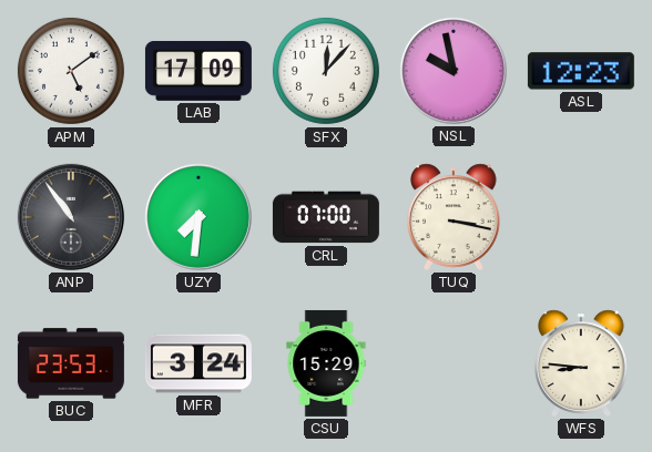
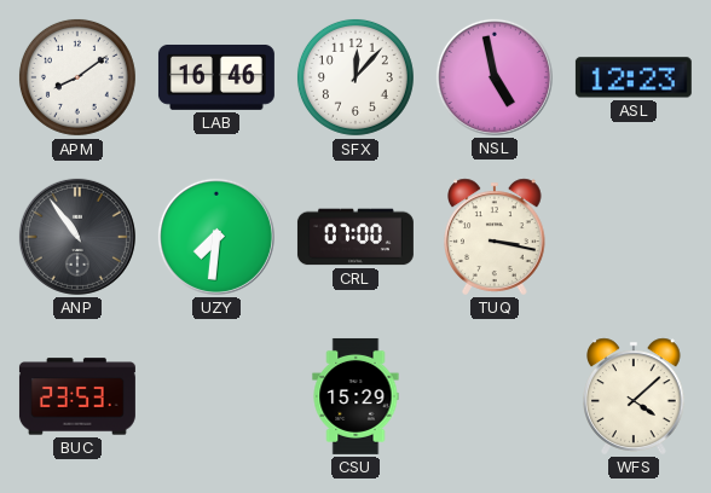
APM: 5:09 -> 8:09
LAB: 17:09 -> 16:46
NSL: 9:58 -> 4:58
MFR: 3:24 -> none
WFS: 8:46 -> 4:08
